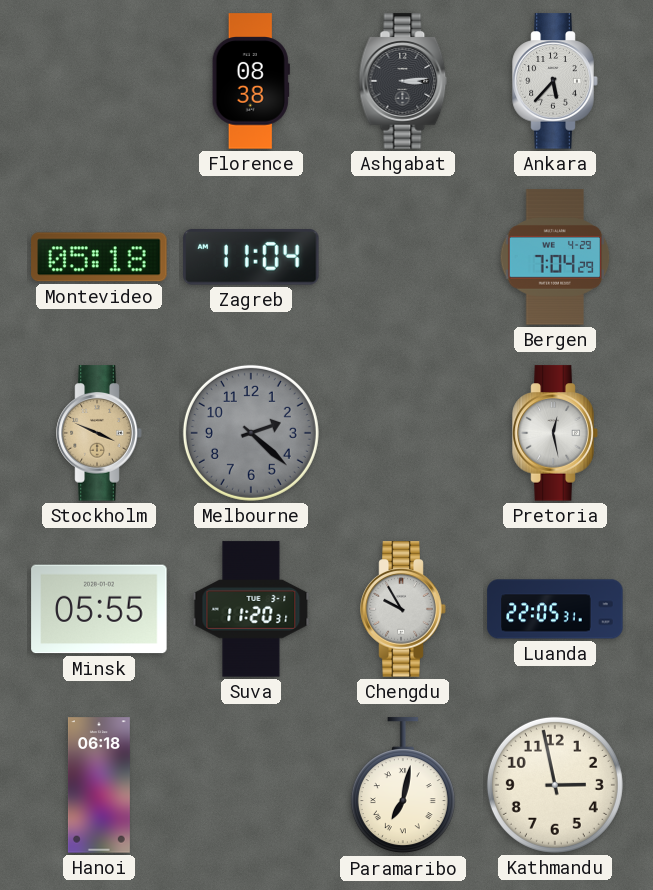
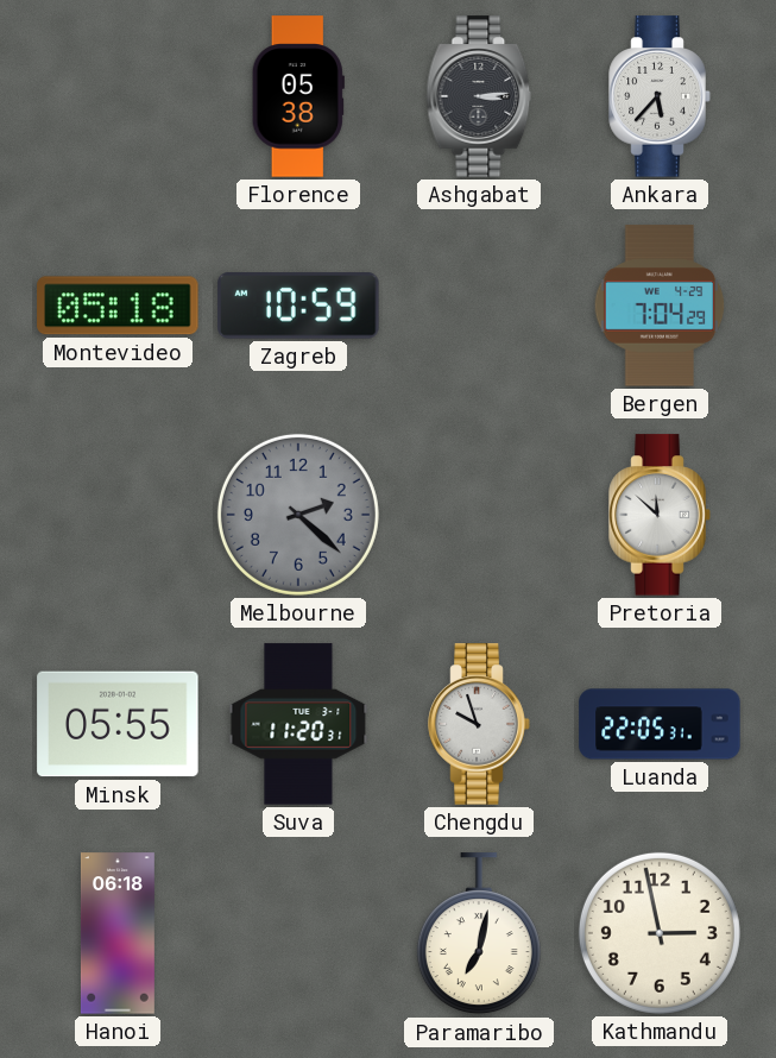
Florence: 08:38 -> 05:38
Zagreb: 11:04 -> 10:59
Stockholm: 3:49 -> none
Pretoria: 12:28 -> 11:52
Chengdu: 9:55 -> 9:57
